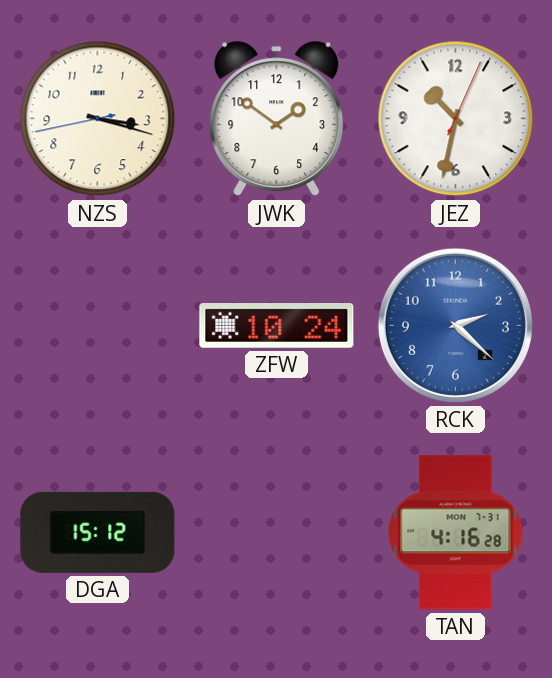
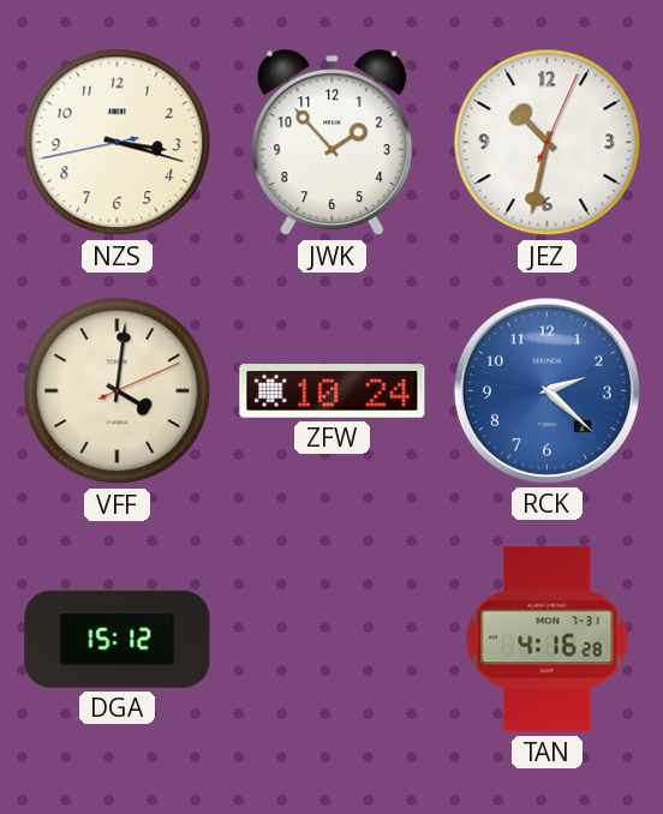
JWK: 1:51 -> 1:53
VFF: none -> 4:01
